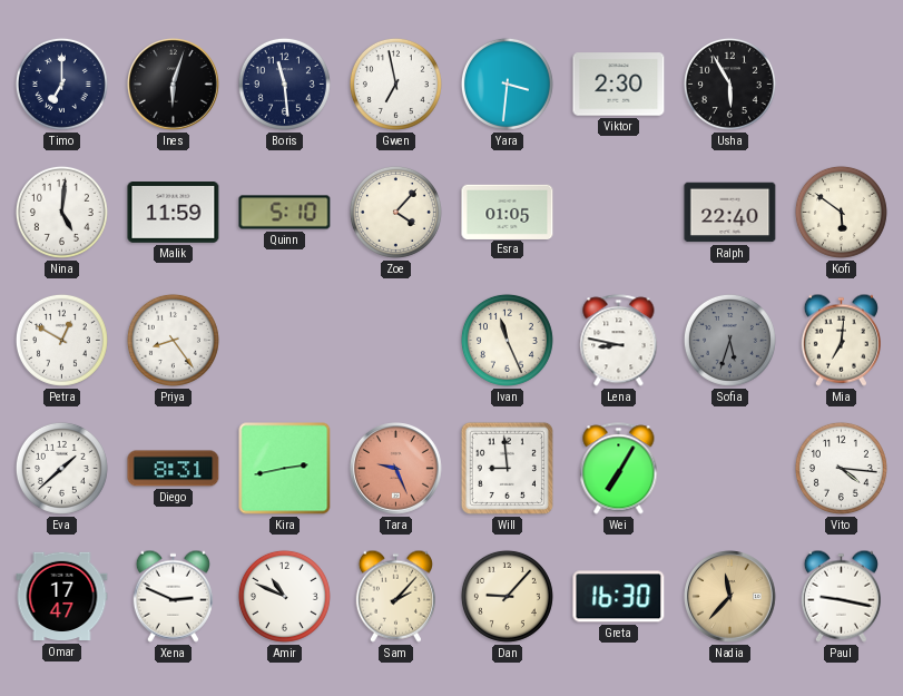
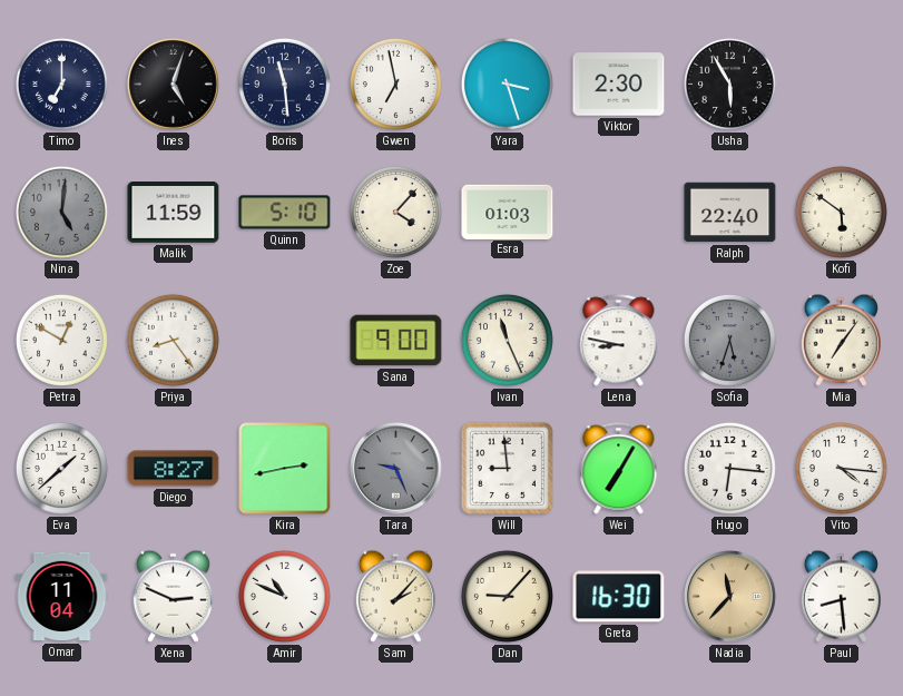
Ines: 6:03 -> 5:03
Yara: 3:31 -> 3:27
Nina dial: white -> grey
Esra: 01:05 -> 01:03
Sana: none -> 9:00
Mia: 7:01 -> 7:06
Diego: 8:31 -> 8:27
Tara dial: salmon -> grey
Hugo: none -> 6:16
Omar: 17:47 -> 11:04
Paul: 9:17 -> 8:29
